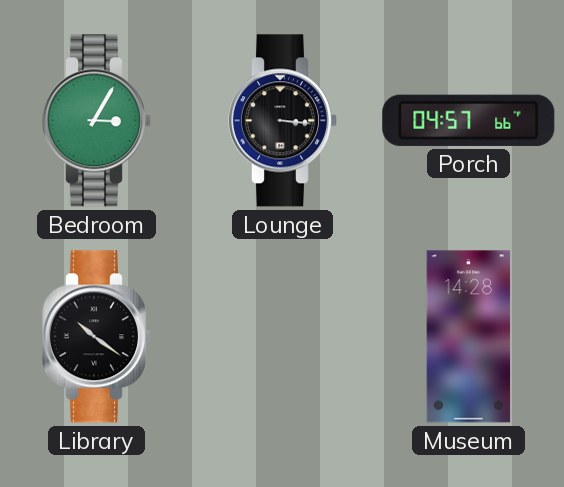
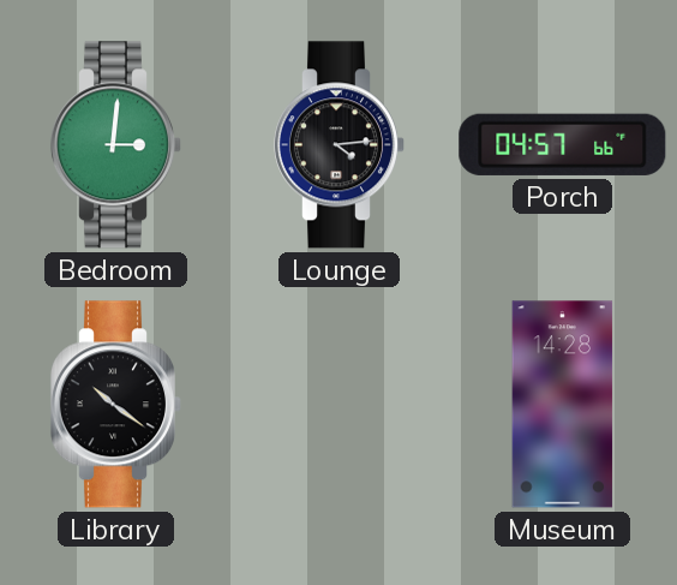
Bedroom: 3:05 -> 3:01
Lounge: 3:16 -> 4:14
